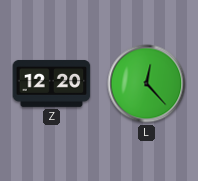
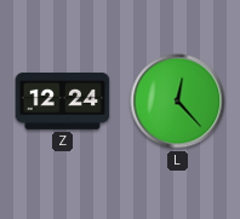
Z: 12:20 -> 12:24
